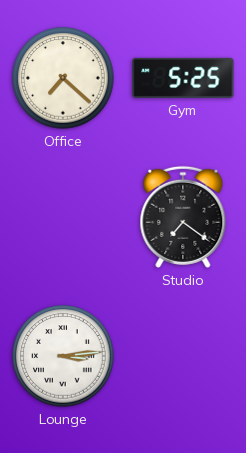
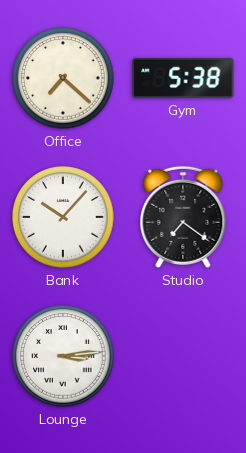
Gym: 5:25 -> 5:38
Bank: none -> 10:07
